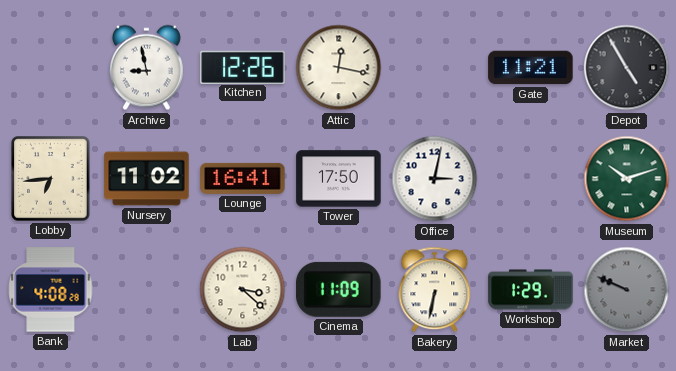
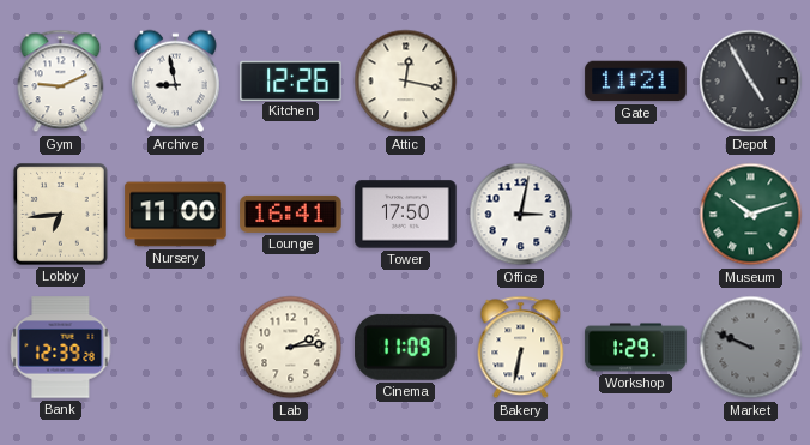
Gym: none -> 9:11
Nursery: 11:02 -> 11:00
Bank: 4:08 -> 12:39
Lab: 3:22 -> 2:14
